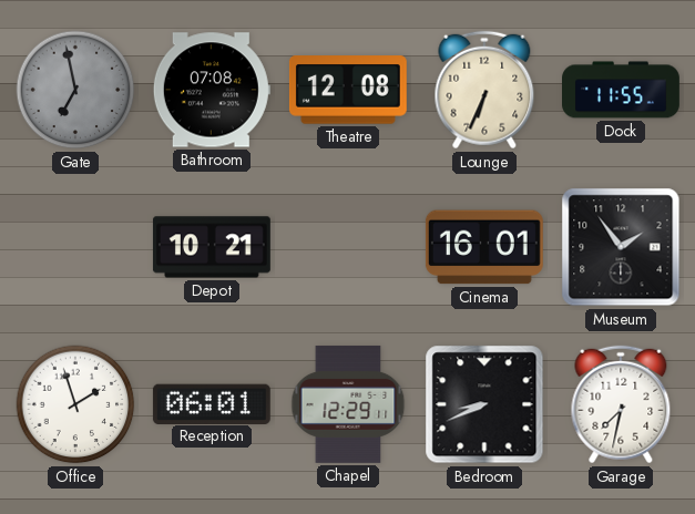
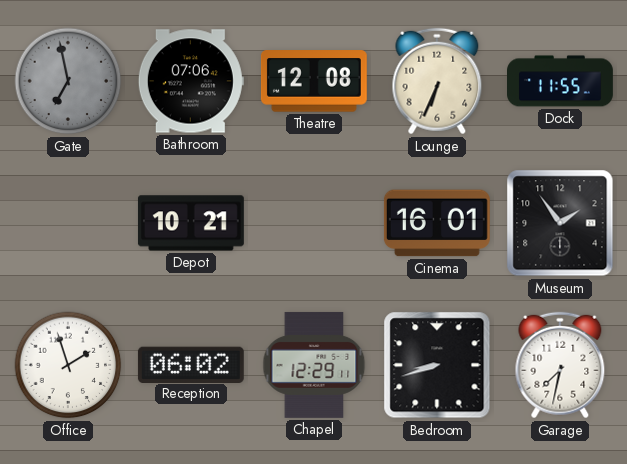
Bathroom: 07:08 -> 07:06
Reception: 06:01 -> 06:02
Bedroom: 8:41 -> 8:42
